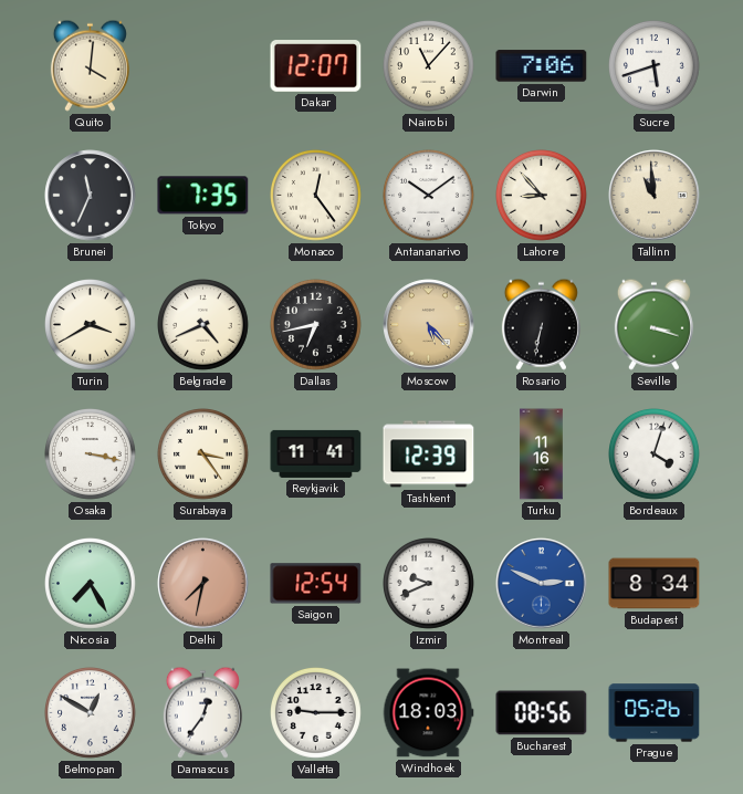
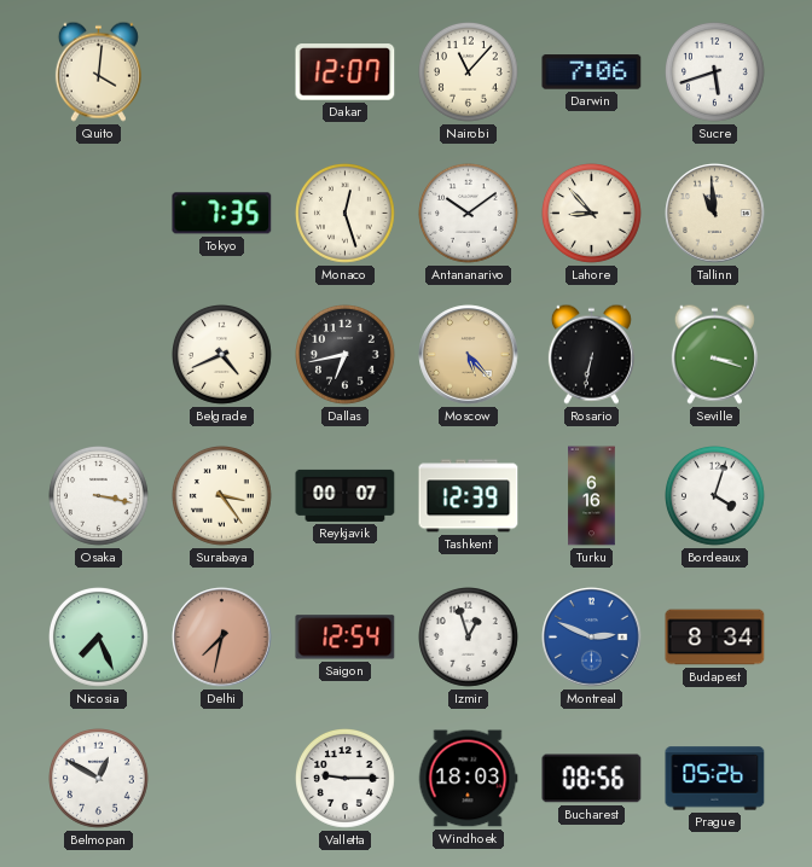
Brunei: 11:34 -> none
Monaco: 12:24 -> 12:27
Turin: 3:40 -> none
Reykjavik: 11:41 -> 00:07
Turku: 11:16 -> 6:16
Nicosia: 7:25 -> 7:26
Izmir: 9:41 -> 12:57
Damascus: 12:36 -> none
